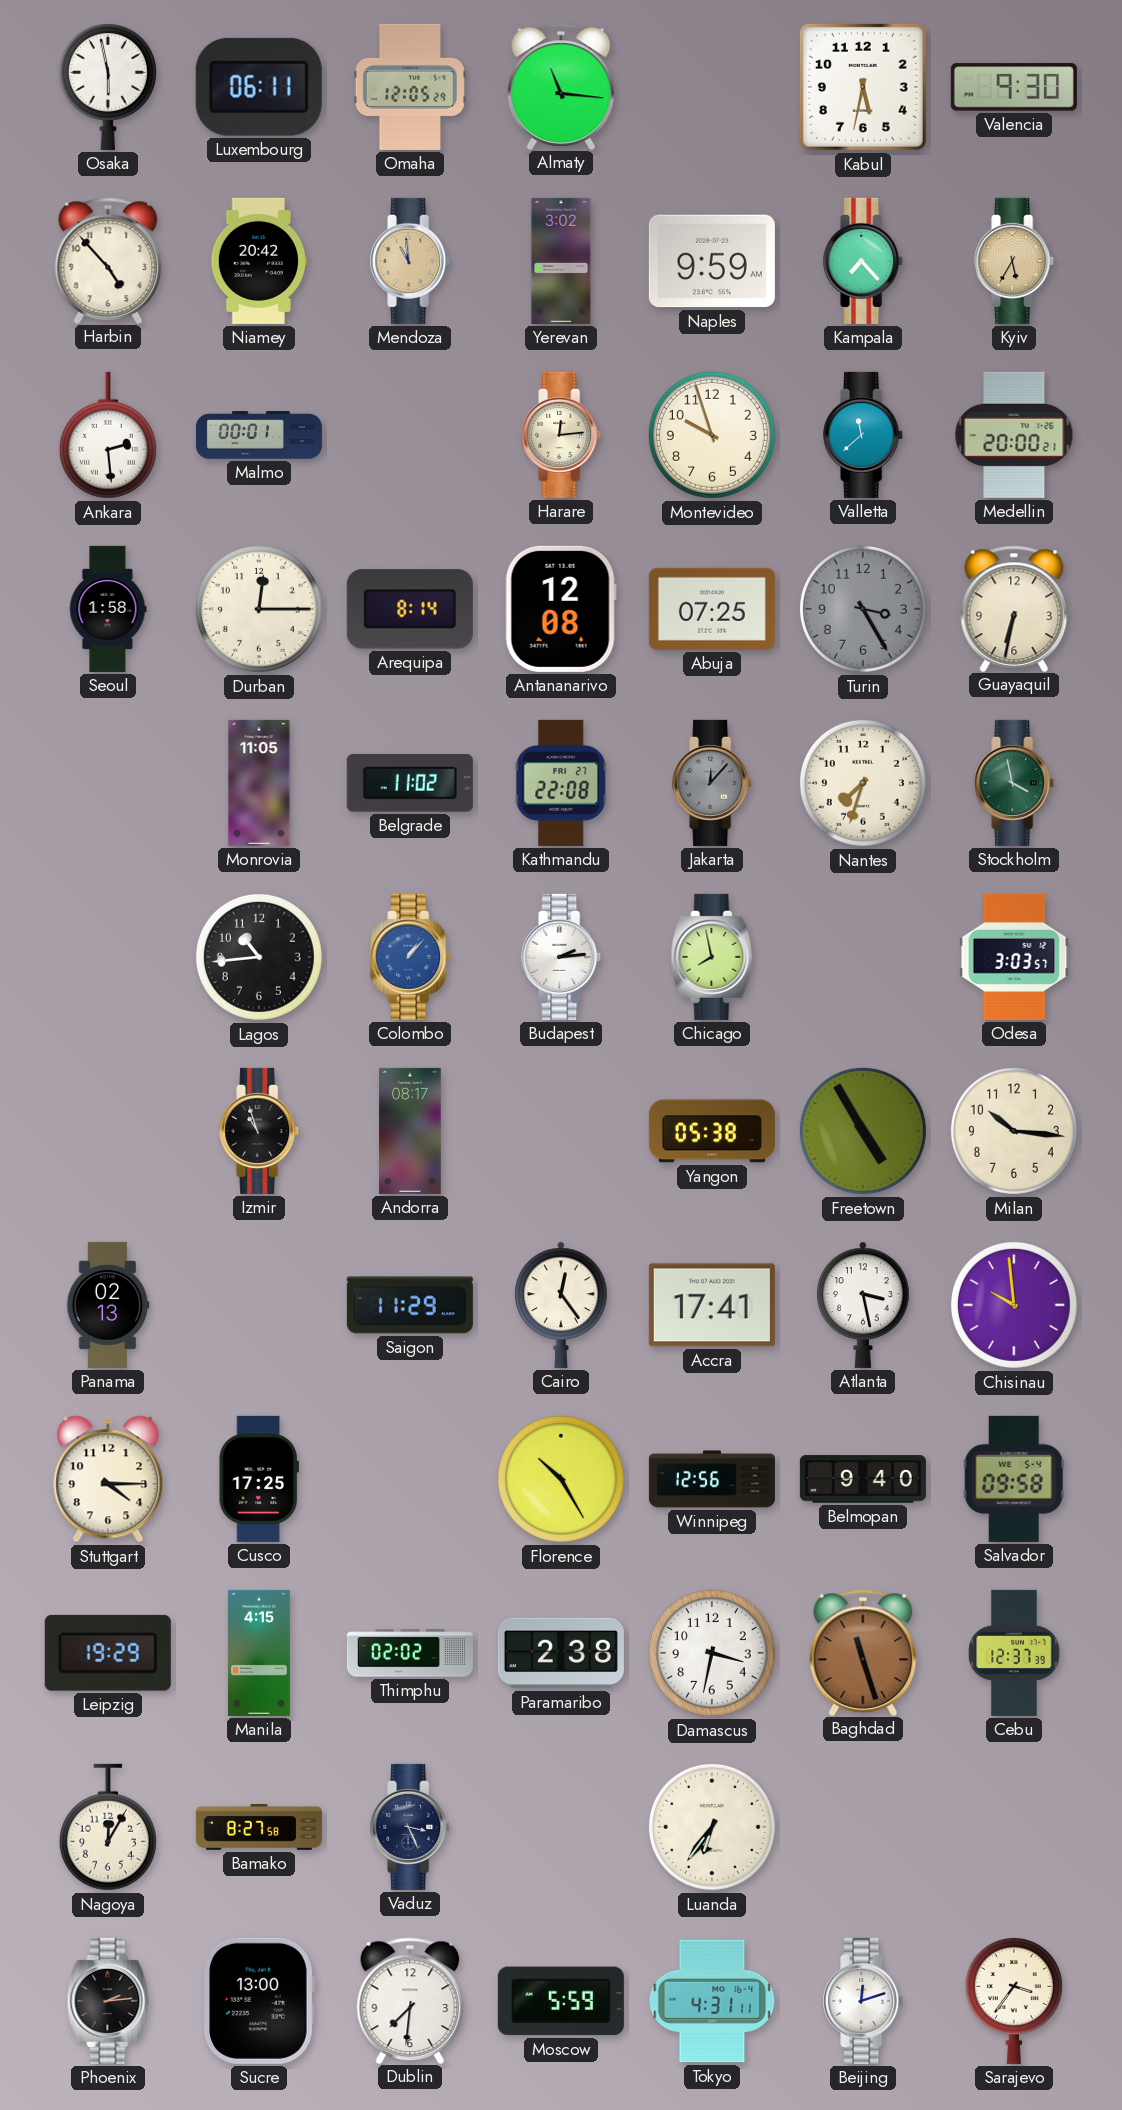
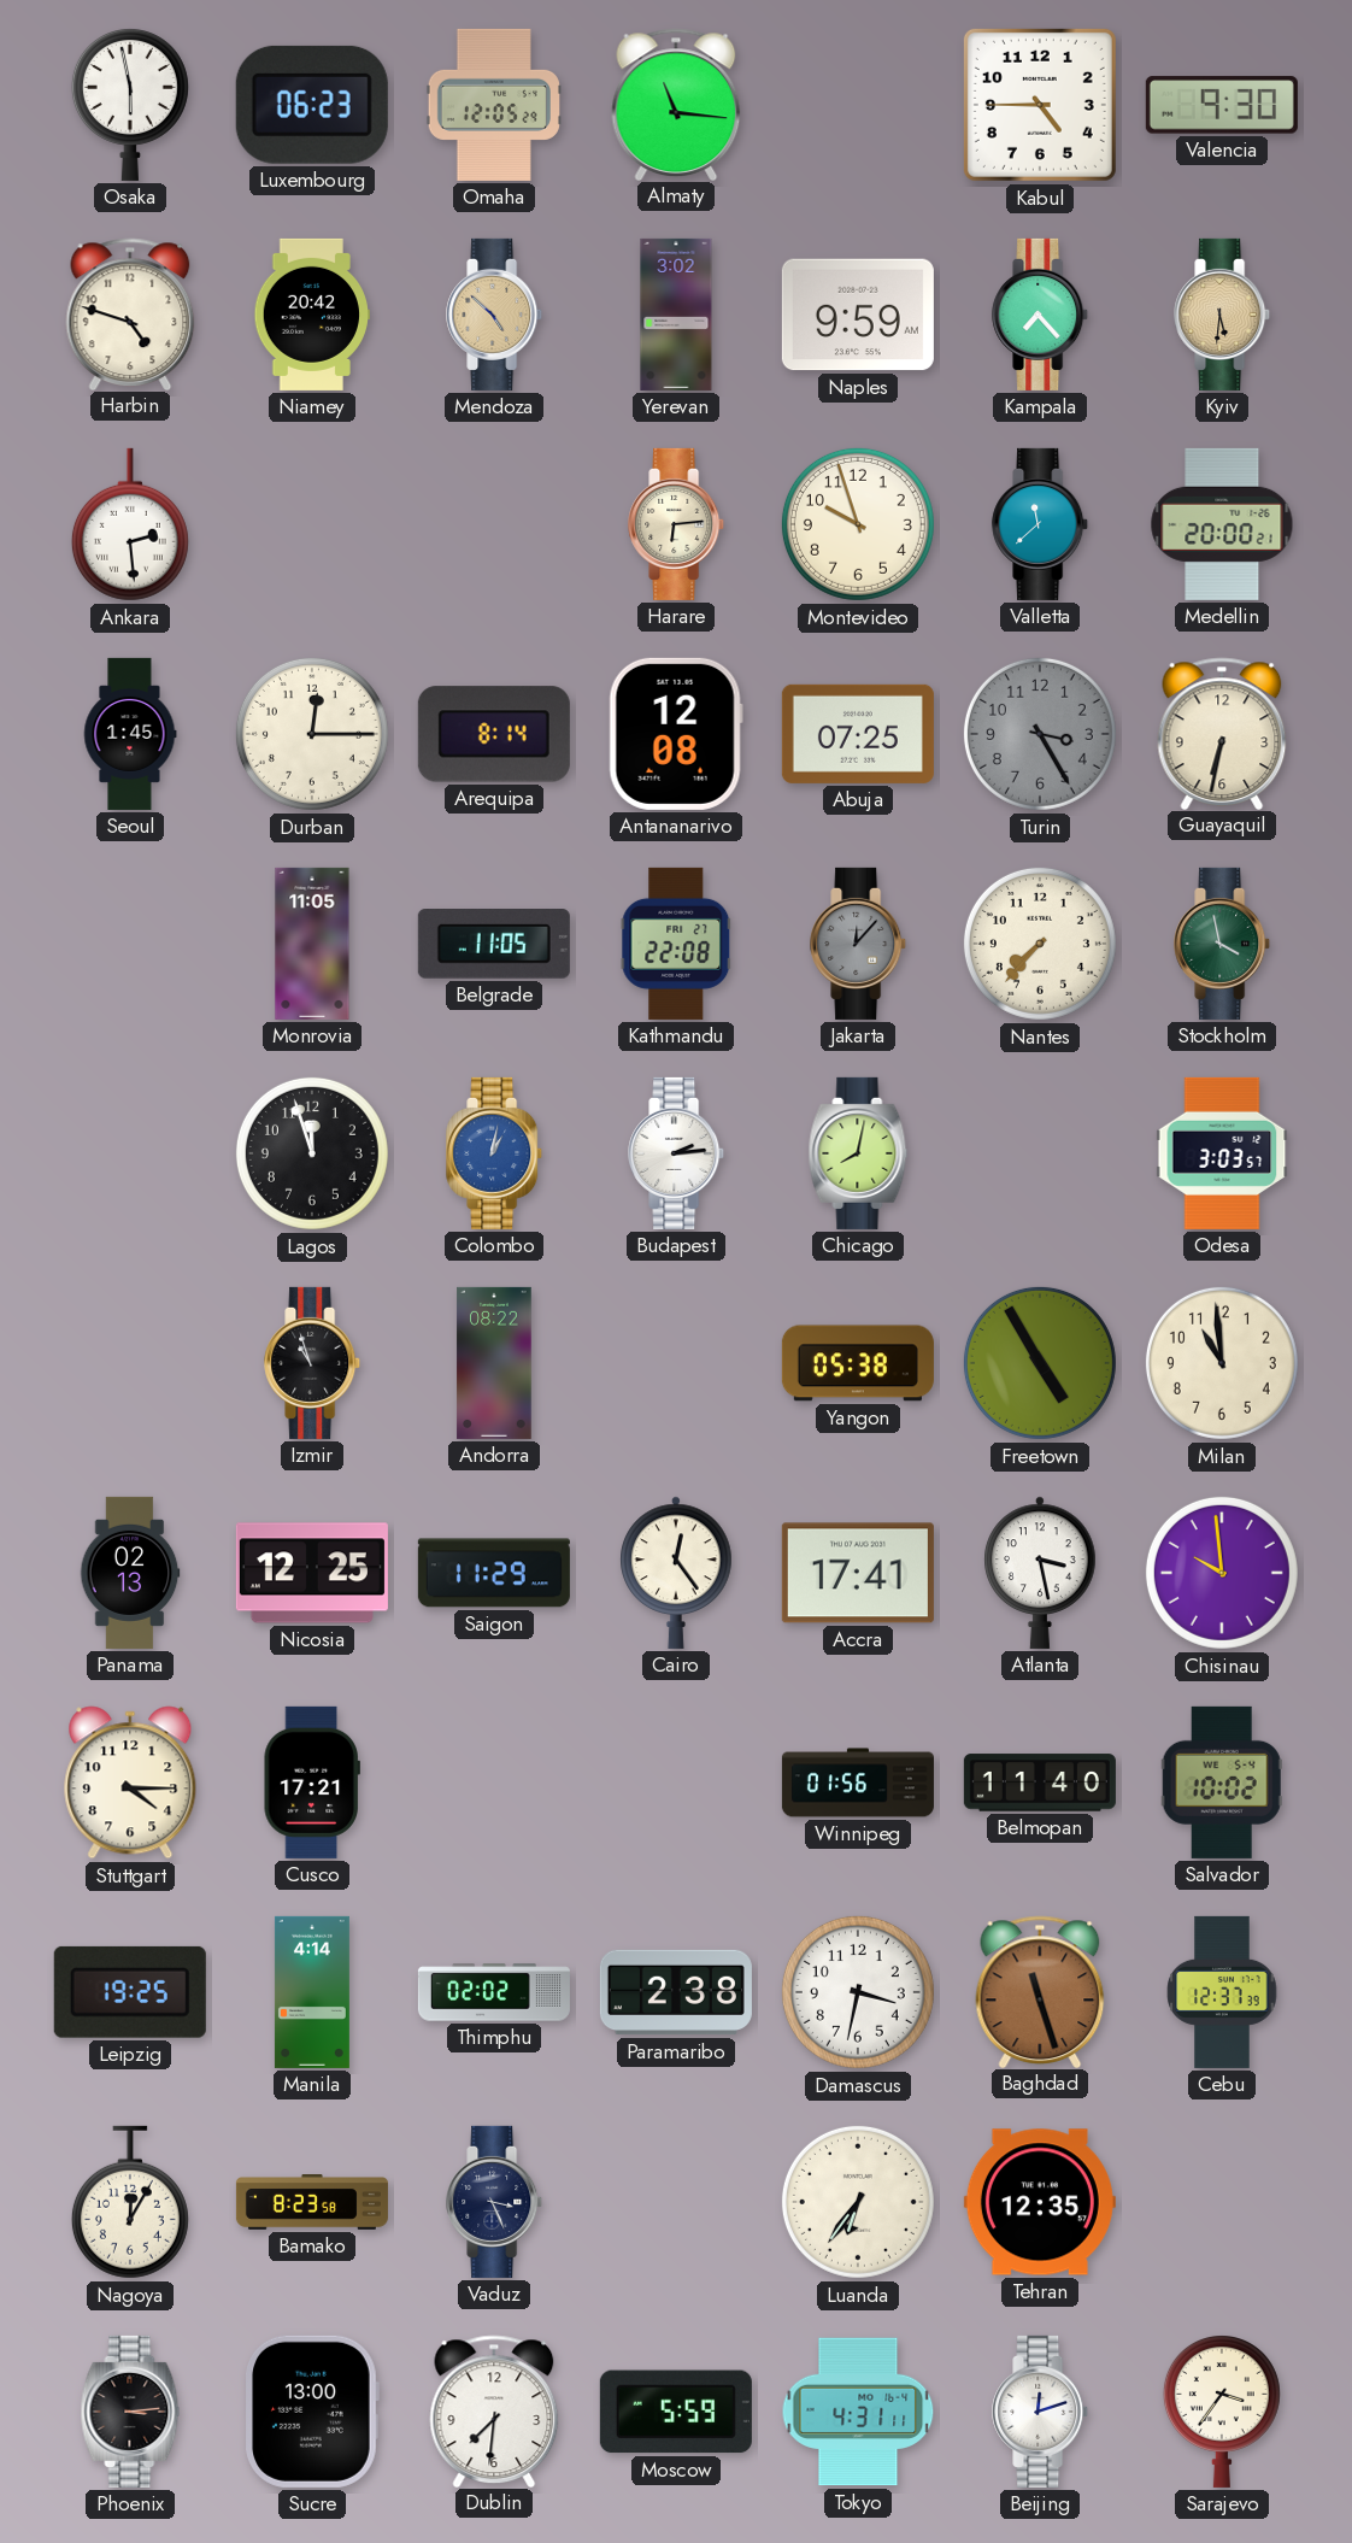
Luxembourg: 06:11 -> 06:23
Kabul: 5:32 -> 4:45
Harbin: 4:53 -> 4:48
Mendoza: 10:59 -> 4:52
Kyiv: 5:35 -> 5:31
Malmo: 00:01 -> none
Harare: 12:14 -> 6:14
Seoul: 1:58 -> 1:45
Belgrade: 11:02 -> 11:05
Nantes: 7:33 -> 7:37
Lagos: 10:44 -> 11:57
Colombo: 1:07 -> 1:02
Chicago: 7:58 -> 8:02
Andorra: 08:17 -> 08:22
Milan: 10:16 -> 10:59
Nicosia: none -> 12:25
Cusco: 17:25 -> 17:21
Florence: 10:25 -> none
Winnipeg: 12:56 -> 01:56
Belmopan: 9:40 -> 11:40
Salvador: 09:58 -> 10:02
Leipzig: 19:29 -> 19:25
Manila: 4:15 -> 4:14
Bamako: 8:27 -> 8:23
Tehran: none -> 12:35
Phoenix: 2:14 -> 3:14
